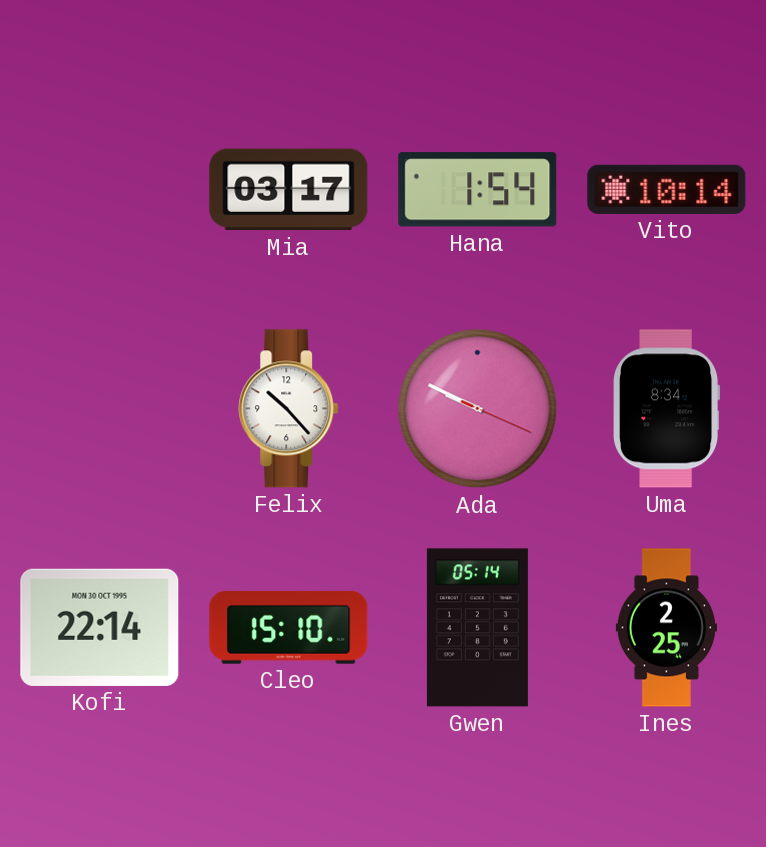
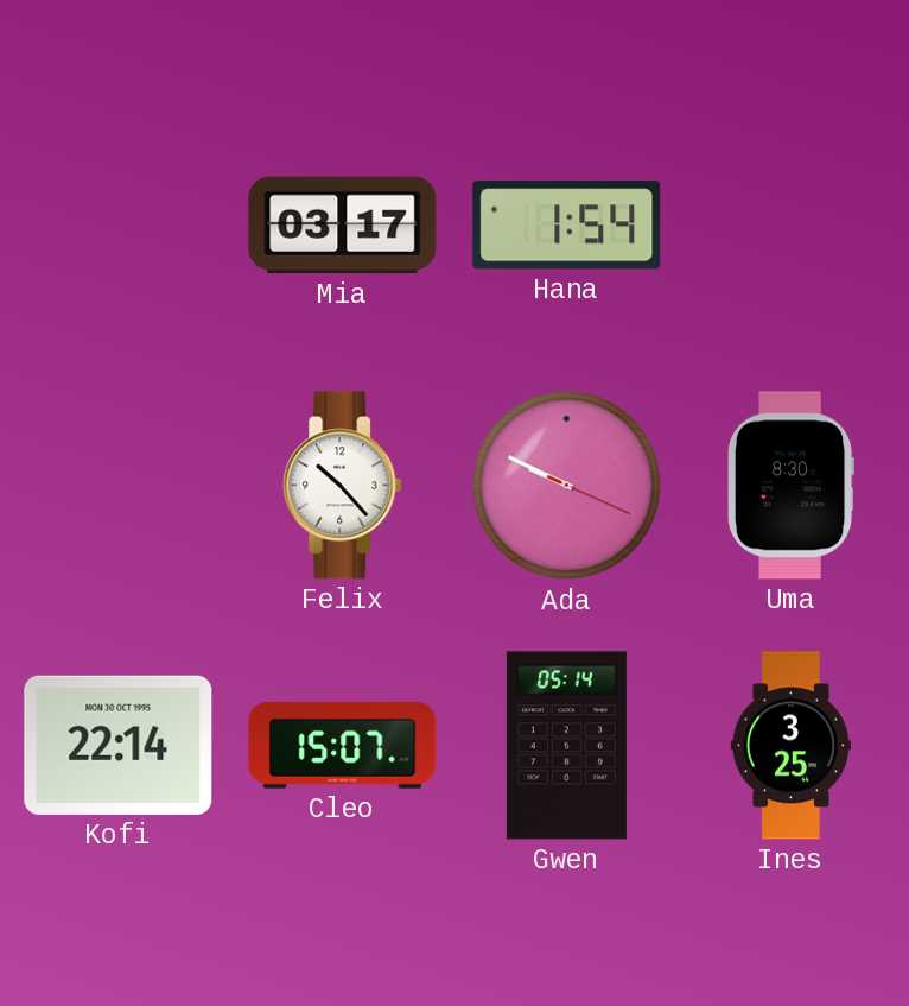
Vito: 10:14 -> none
Uma: 8:34 -> 8:30
Cleo: 15:10 -> 15:07
Ines: 2:25 -> 3:25
